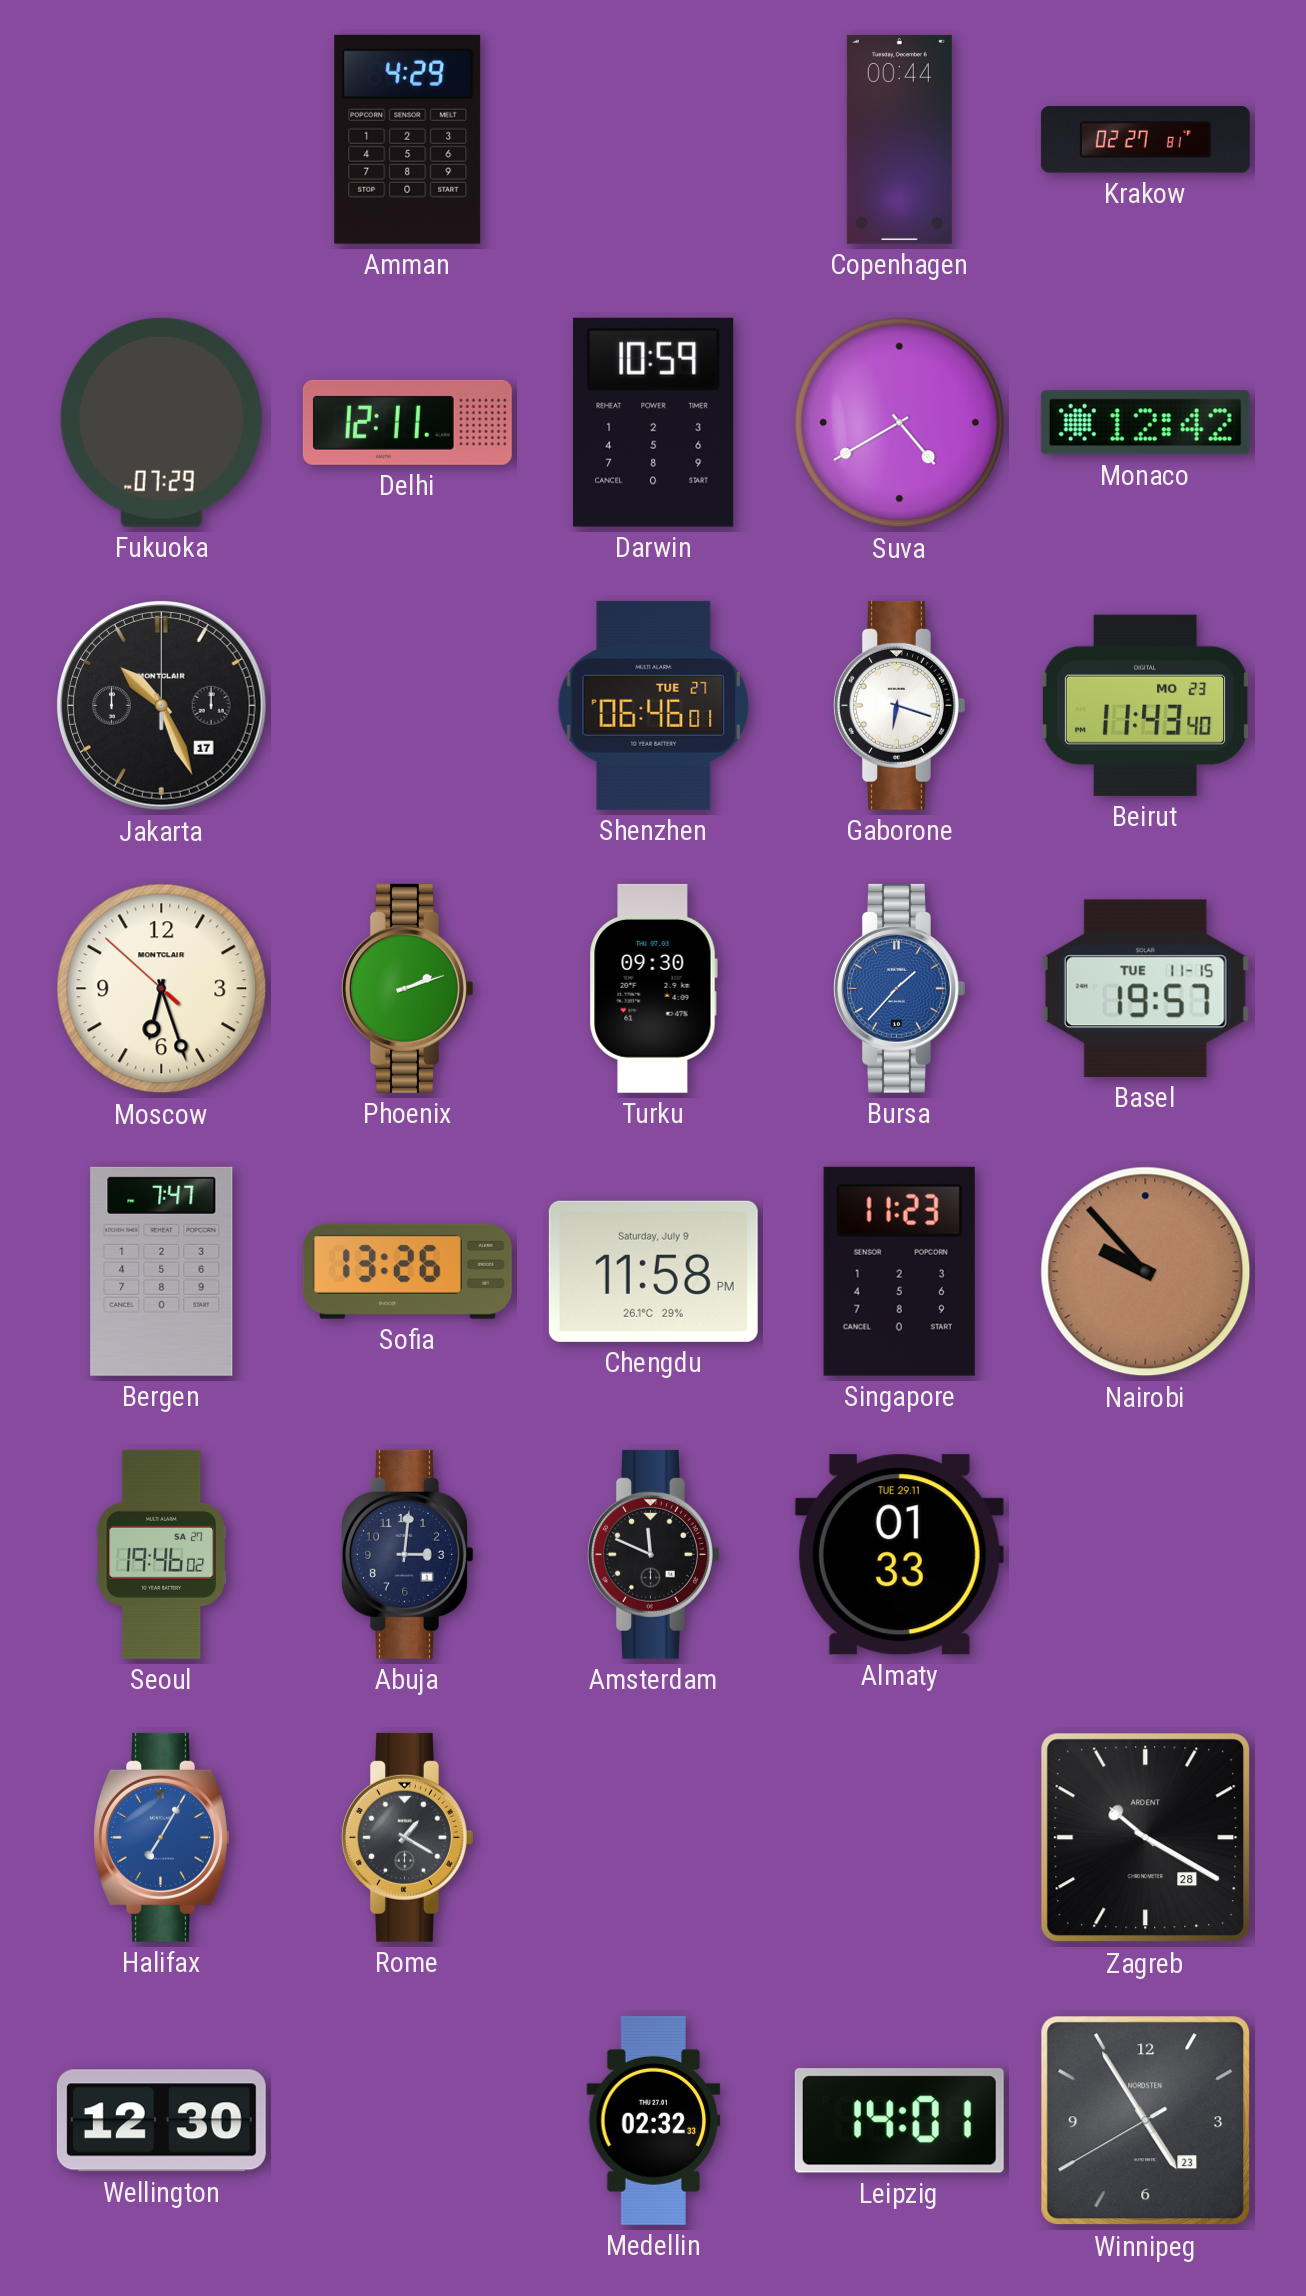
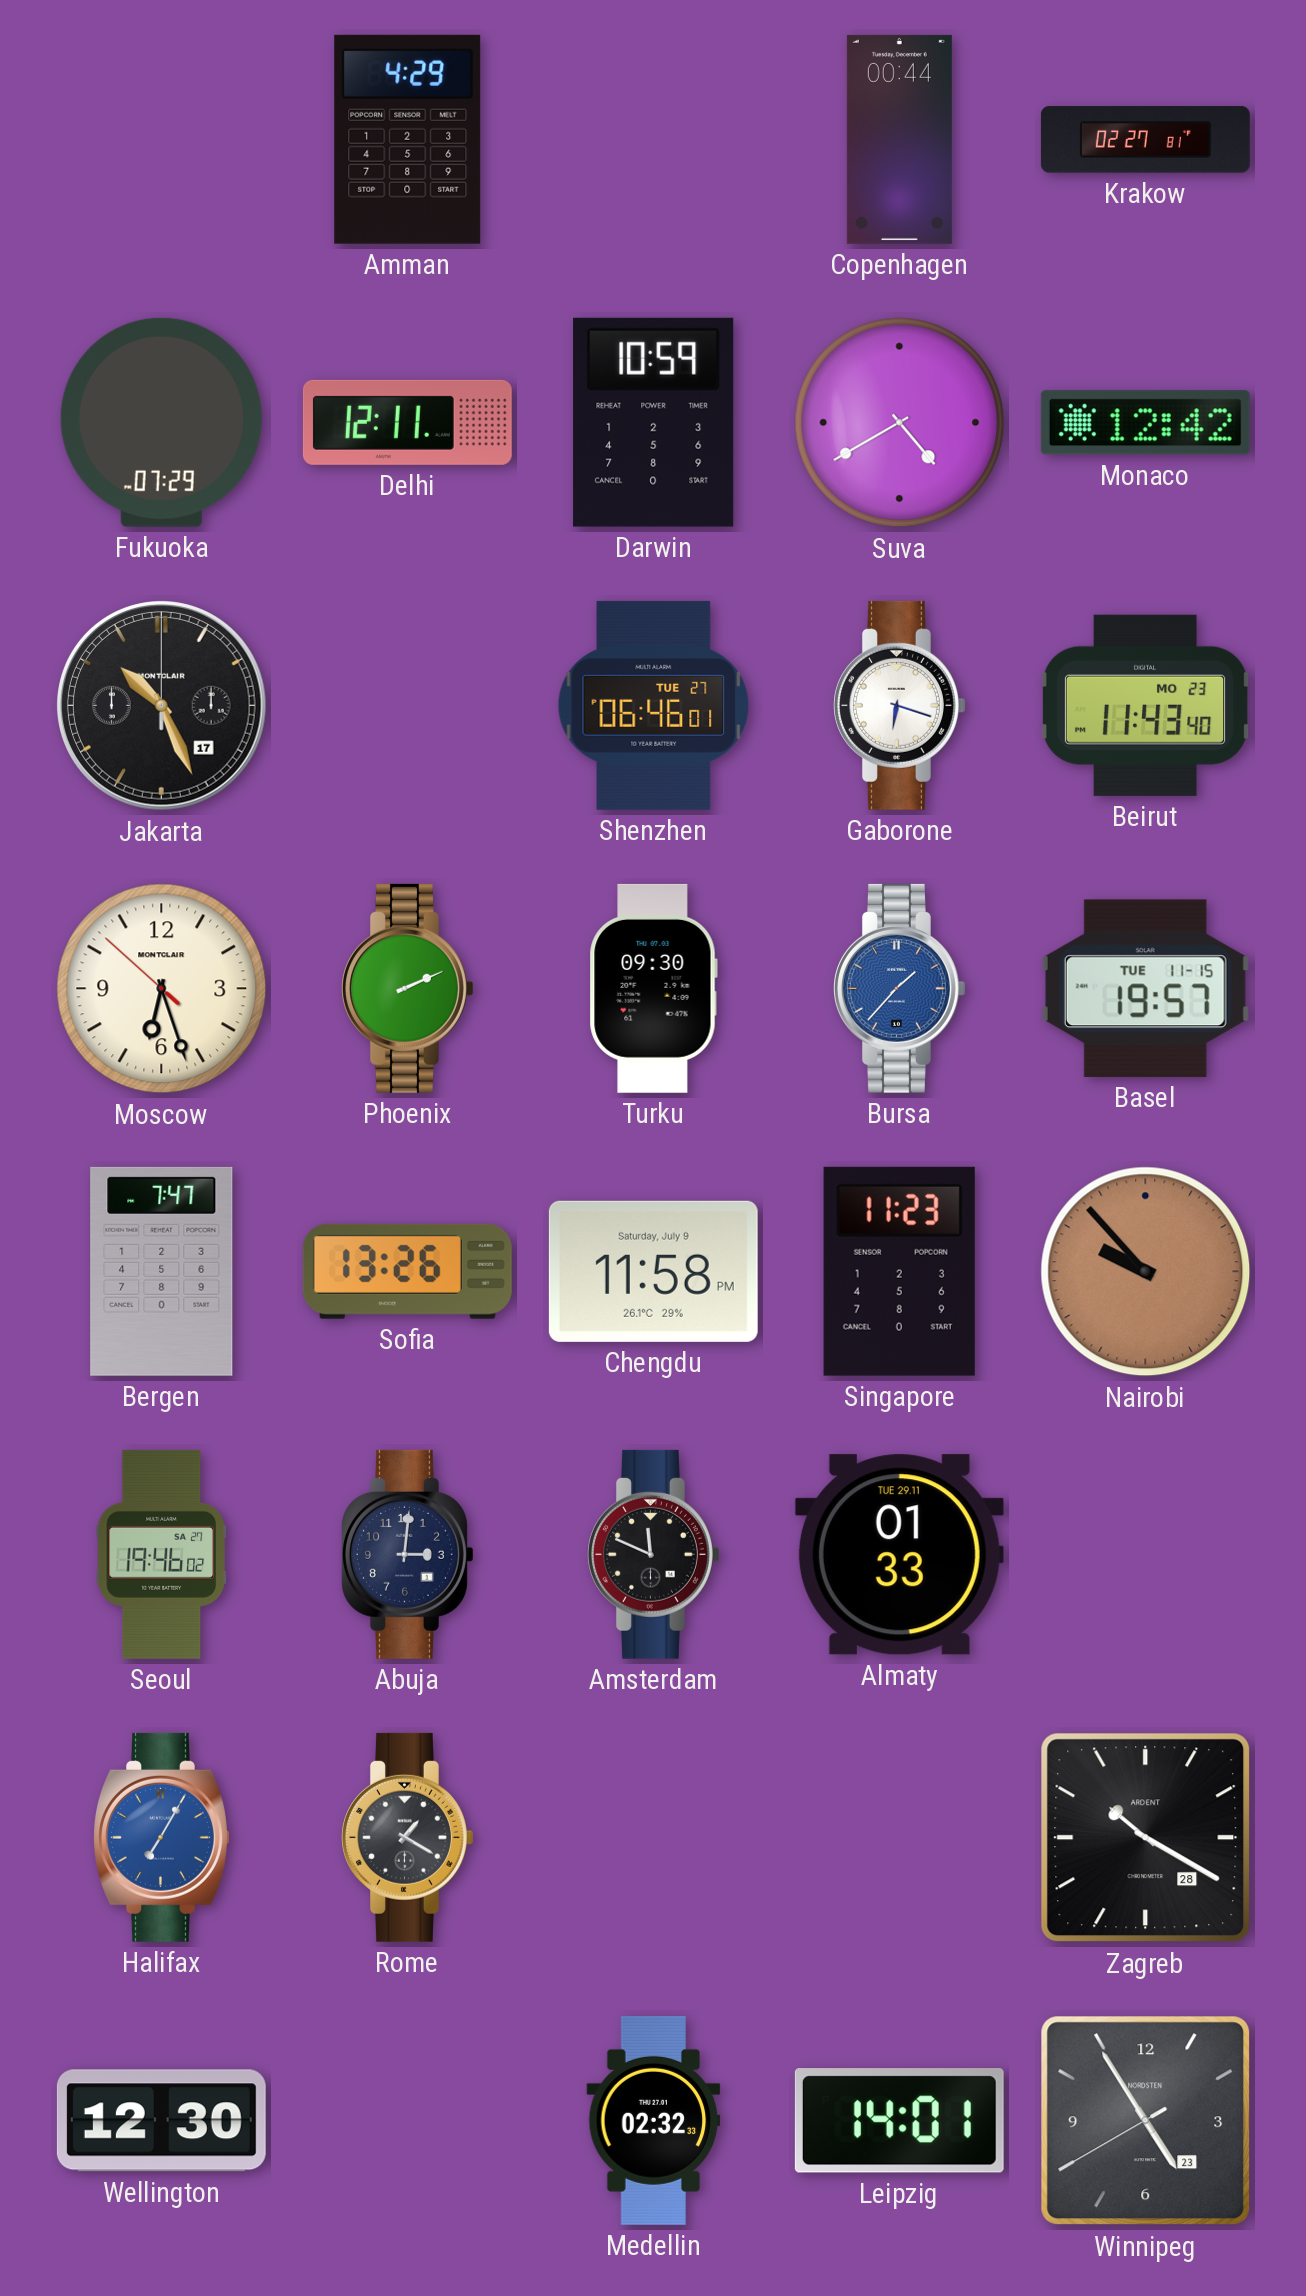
Phoenix: 2:12 -> 2:11
